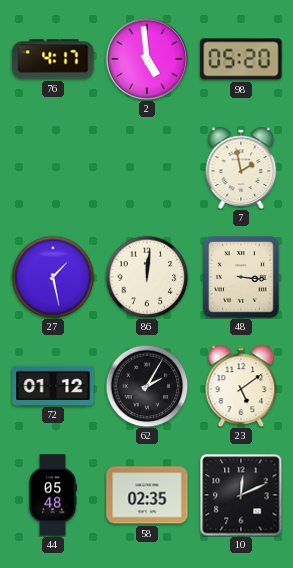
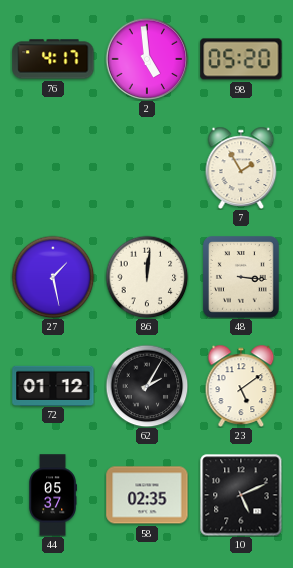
7: 1:58 -> 1:55
44: 05:48 -> 05:37
10: 12:11 -> 5:11
